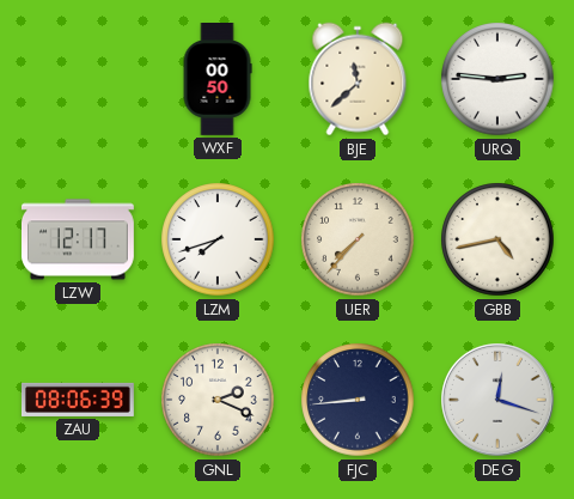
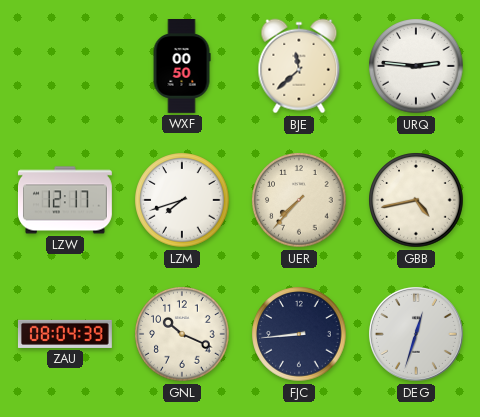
ZAU: 08:06 -> 08:04
GNL: 2:19 -> 10:19
DEG: 12:18 -> 12:33
